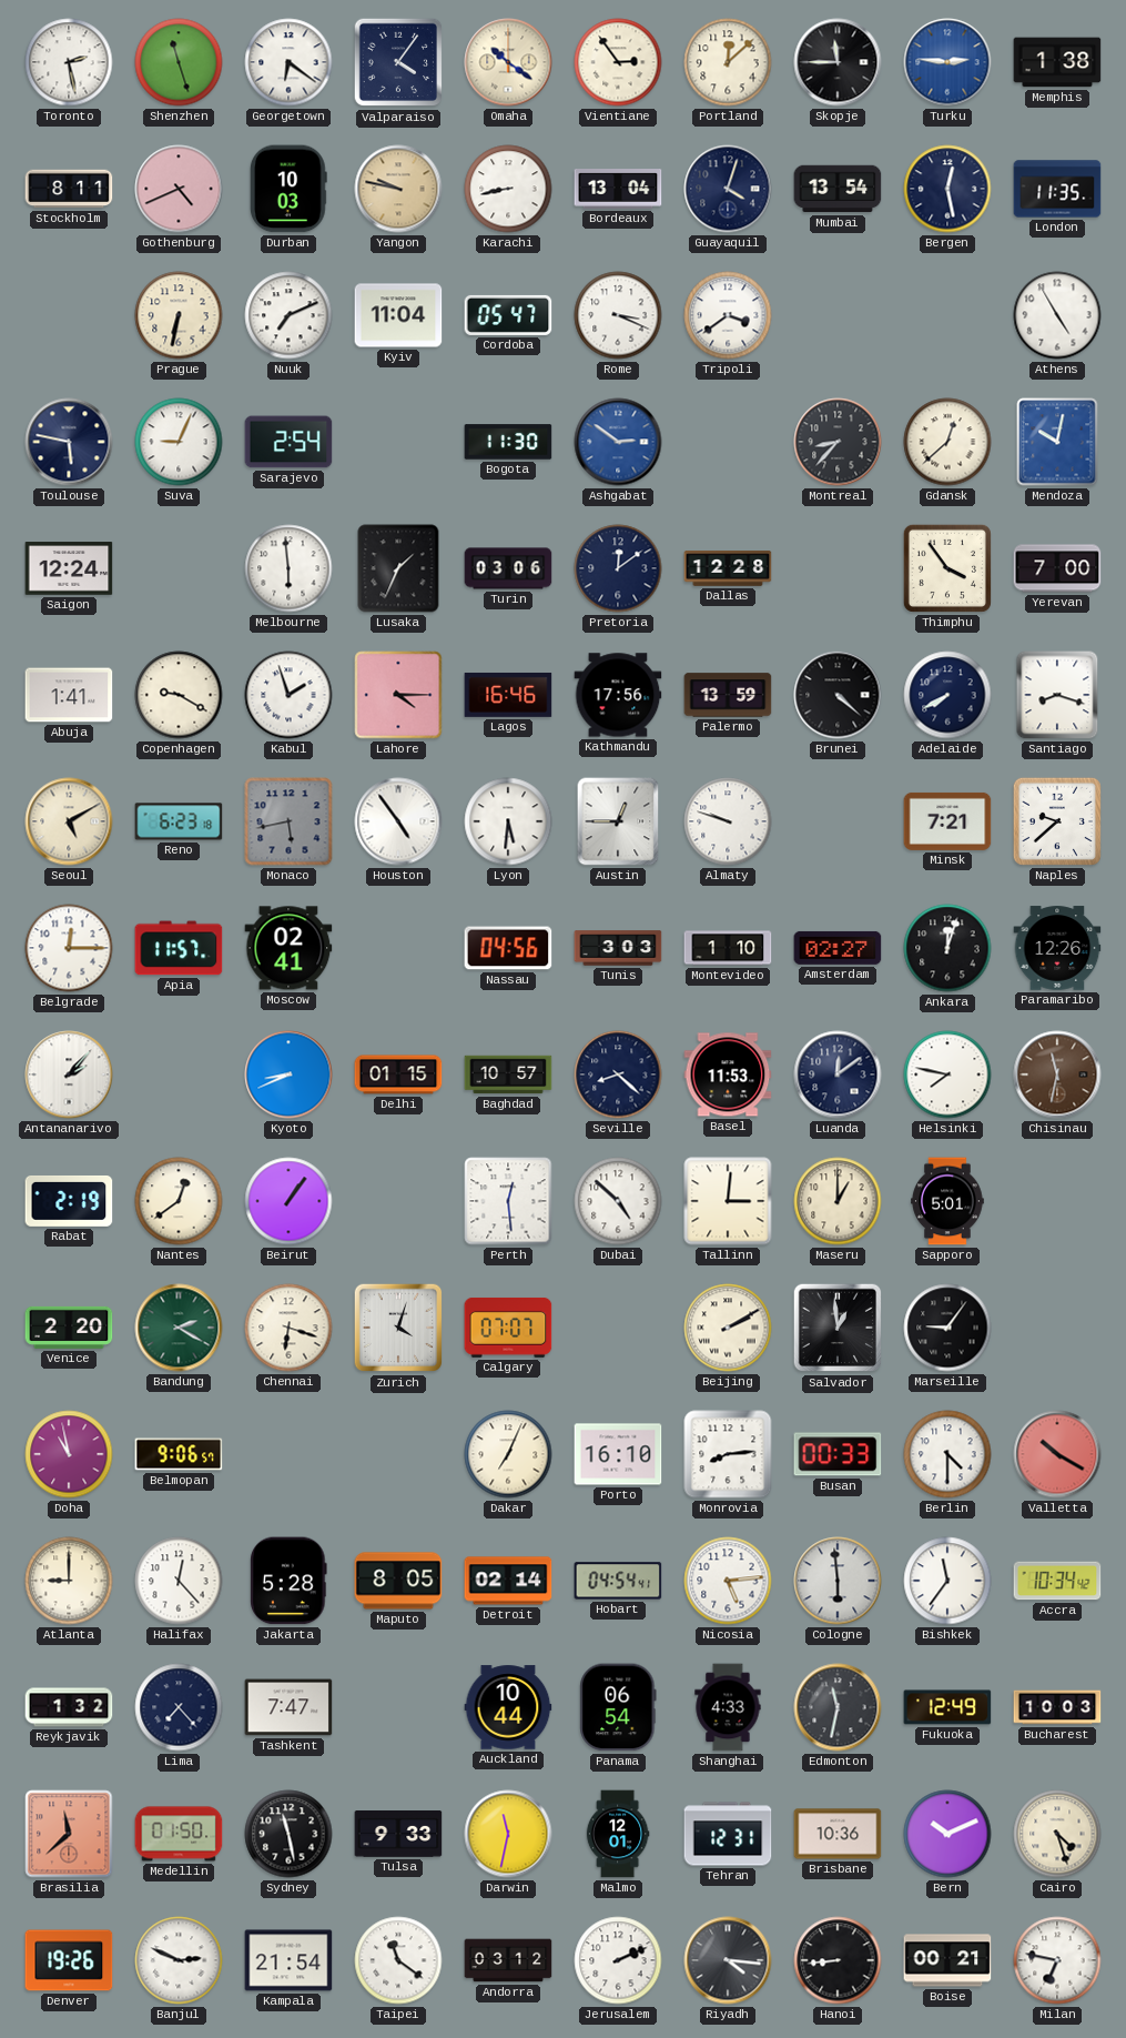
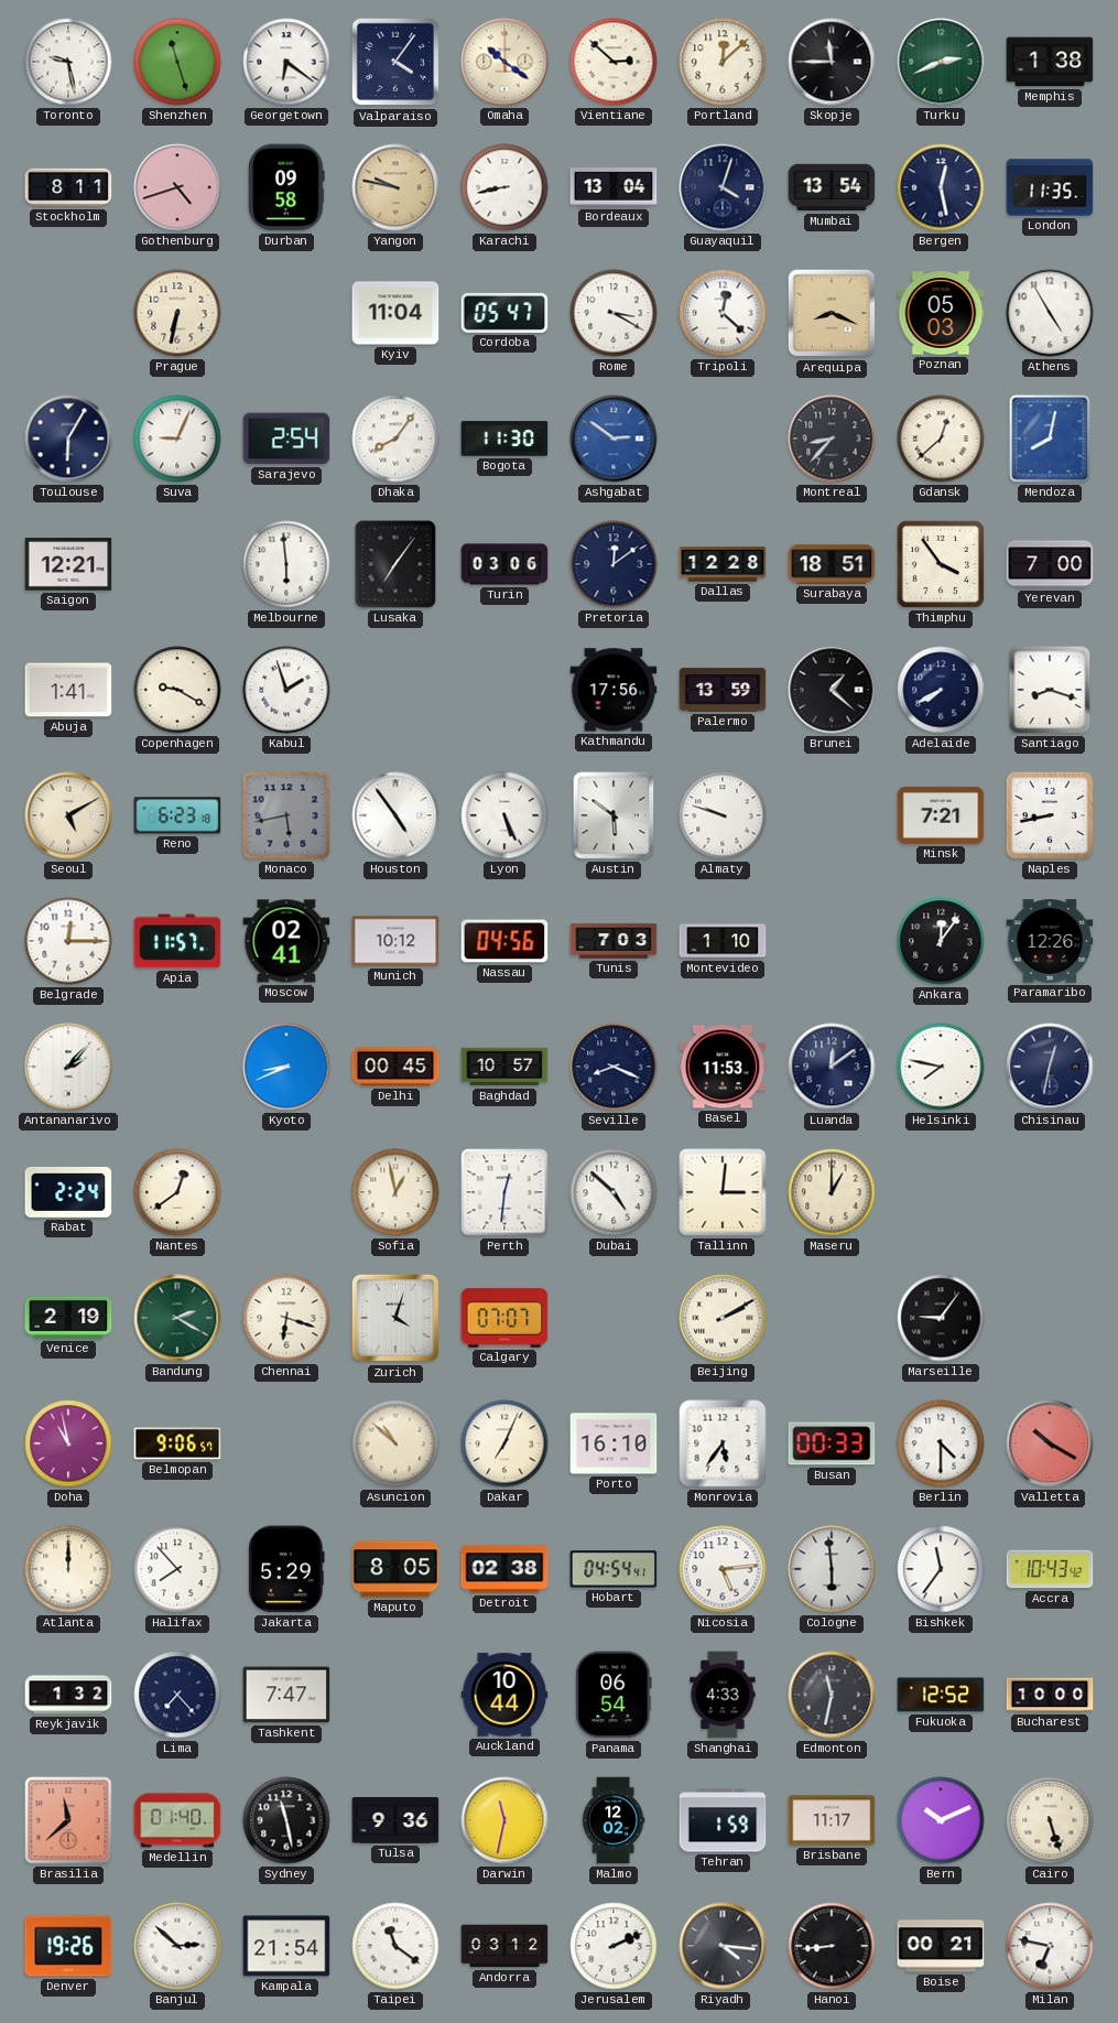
Toronto: 2:28 -> 9:28
Vientiane: 2:54 -> 2:52
Turku: 2:46 -> 2:41
Turku dial: blue -> green
Gothenburg: 4:41 -> 4:42
Durban: 10:03 -> 09:58
Nuuk: 7:11 -> none
Rome: 3:19 -> 3:20
Tripoli: 3:39 -> 12:22
Arequipa: none -> 8:19
Poznan: none -> 05:03
Toulouse: 5:47 -> 6:05
Dhaka: none -> 8:06
Mendoza: 10:02 -> 8:02
Saigon: 12:24 -> 12:21
Lusaka: 1:34 -> 7:06
Surabaya: none -> 18:51
Lahore: 4:15 -> none
Lagos: 16:46 -> none
Brunei: 4:22 -> 1:22
Lyon: 5:31 -> 5:26
Austin: 12:45 -> 5:51
Naples: 9:38 -> 8:43
Munich: none -> 10:12
Tunis: 3:03 -> 7:03
Amsterdam: 02:27 -> none
Ankara: 12:03 -> 12:06
Delhi: 01:15 -> 00:45
Seville: 8:22 -> 8:19
Chisinau: 11:32 -> 12:32
Chisinau dial: brown -> navy
Rabat: 2:19 -> 2:24
Beirut: 1:06 -> none
Sofia: none -> 12:58
Perth: 12:29 -> 12:31
Sapporo: 5:01 -> none
Venice: 2:20 -> 2:19
Salvador: 12:59 -> none
Asuncion: none -> 10:52
Monrovia: 8:14 -> 5:36
Atlanta: 9:00 -> 12:00
Halifax: 12:23 -> 7:53
Jakarta: 5:28 -> 5:29
Detroit: 02:14 -> 02:38
Accra: 10:34 -> 10:43
Fukuoka: 12:49 -> 12:52
Bucharest: 10:03 -> 10:00
Medellin: 01:50 -> 01:40
Tulsa: 9:33 -> 9:36
Malmo: 12:01 -> 12:02
Tehran: 12:31 -> 1:59
Brisbane: 10:36 -> 11:17
Cairo: 4:27 -> 5:27
Banjul: 2:49 -> 2:52
